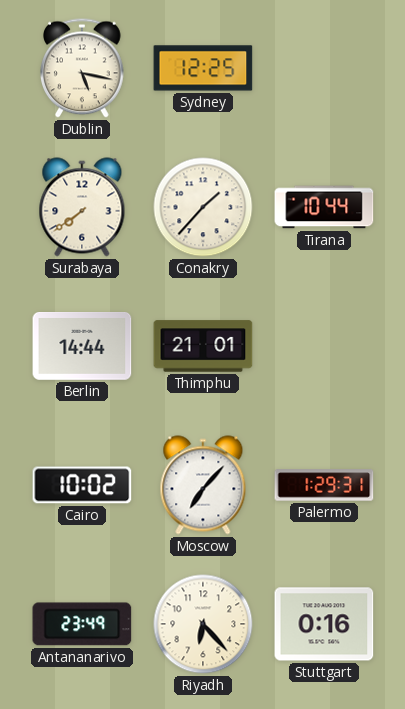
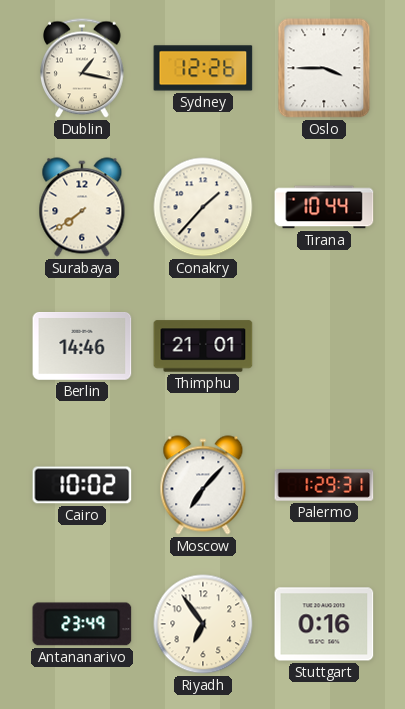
Dublin: 5:17 -> 1:17
Sydney: 12:25 -> 12:26
Oslo: none -> 3:45
Berlin: 14:44 -> 14:46
Riyadh: 6:23 -> 6:54
